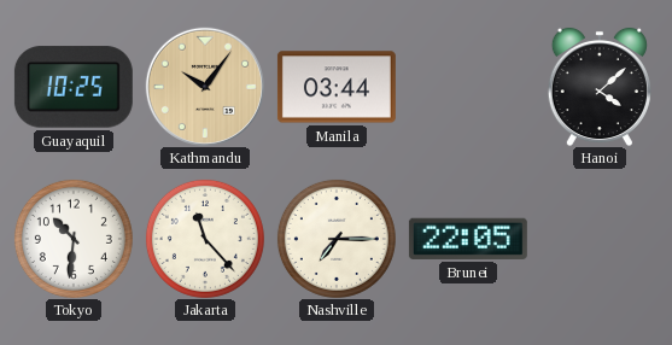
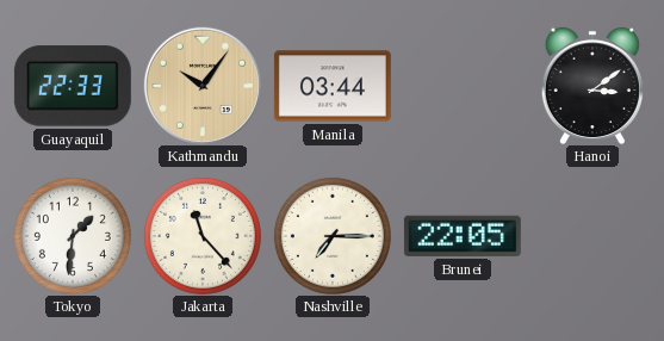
Guayaquil: 10:25 -> 22:33
Hanoi: 4:08 -> 3:09
Tokyo: 10:31 -> 1:31
